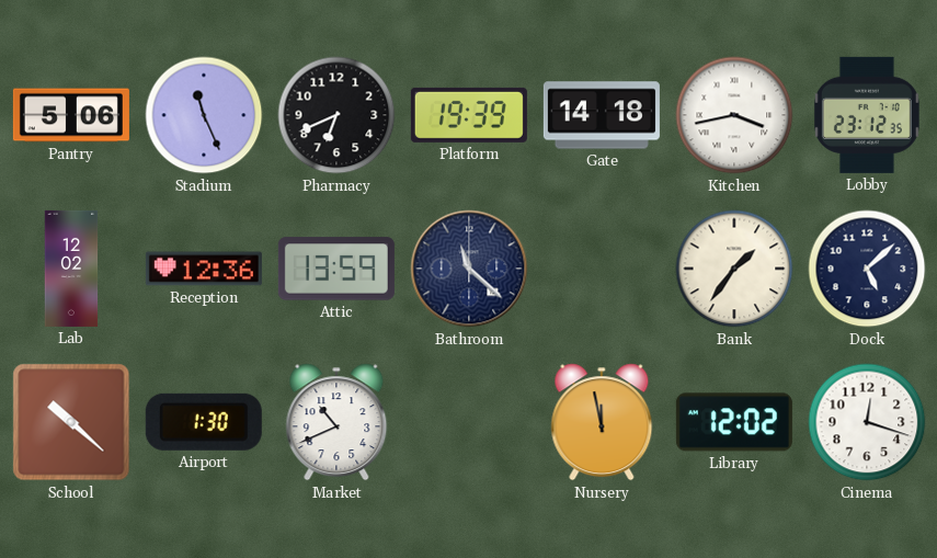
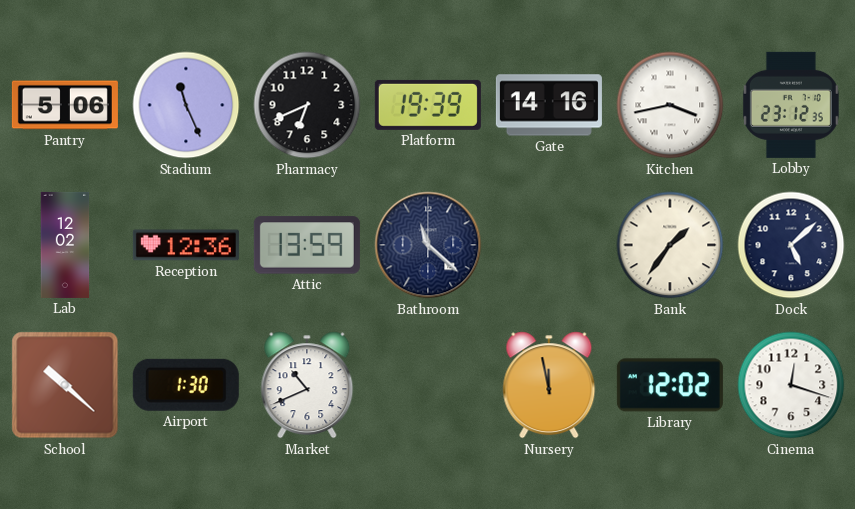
Gate: 14:18 -> 14:16
